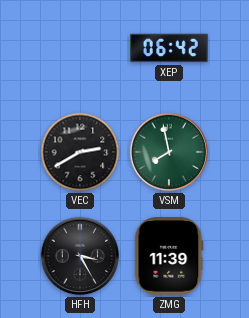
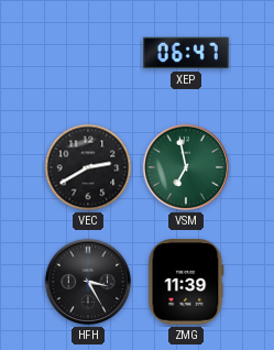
XEP: 06:42 -> 06:47
VSM: 7:58 -> 6:58
